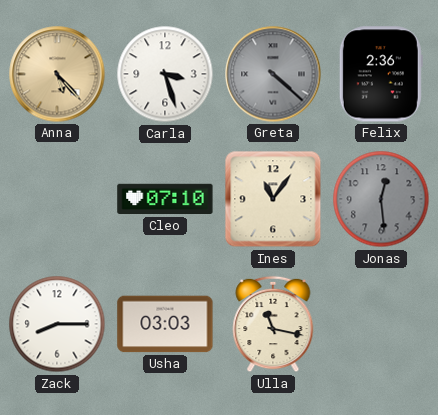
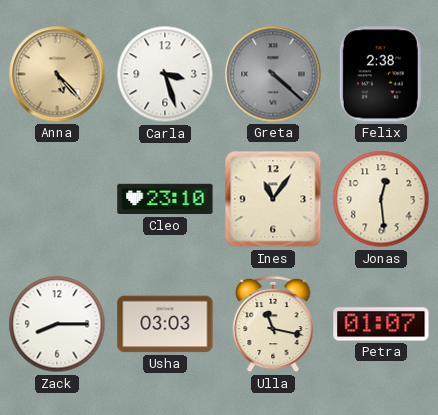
Felix: 2:36 -> 2:38
Cleo: 07:10 -> 23:10
Jonas dial: grey -> cream
Petra: none -> 01:07
